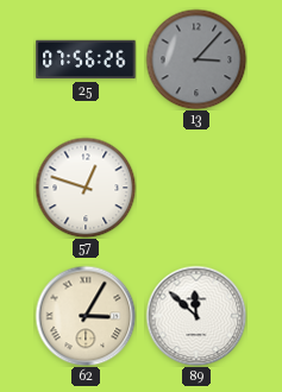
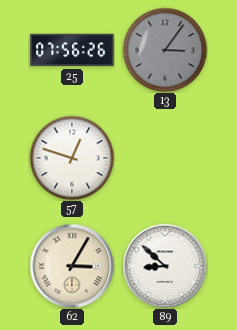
13: 3:07 -> 3:06
89: 11:52 -> 8:52
